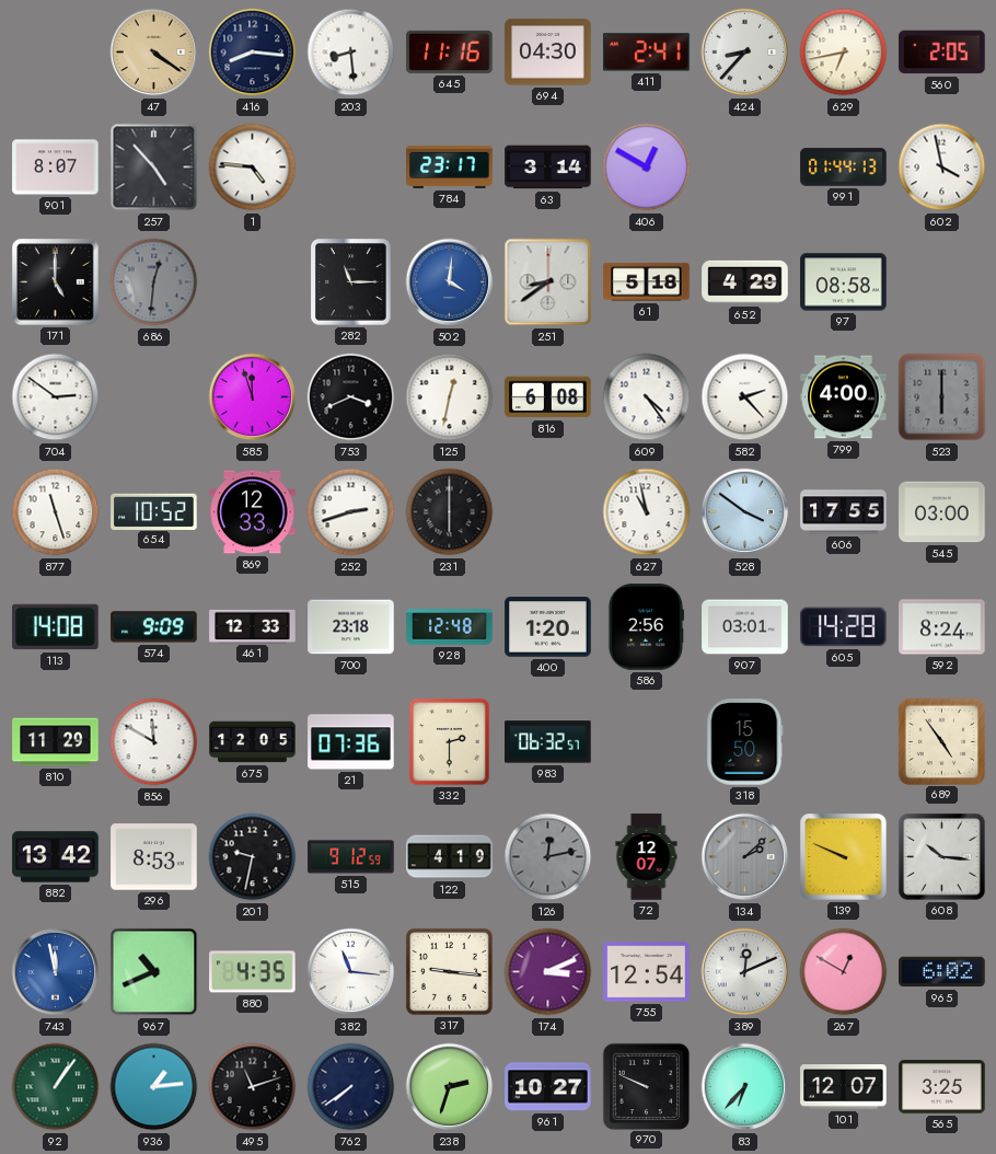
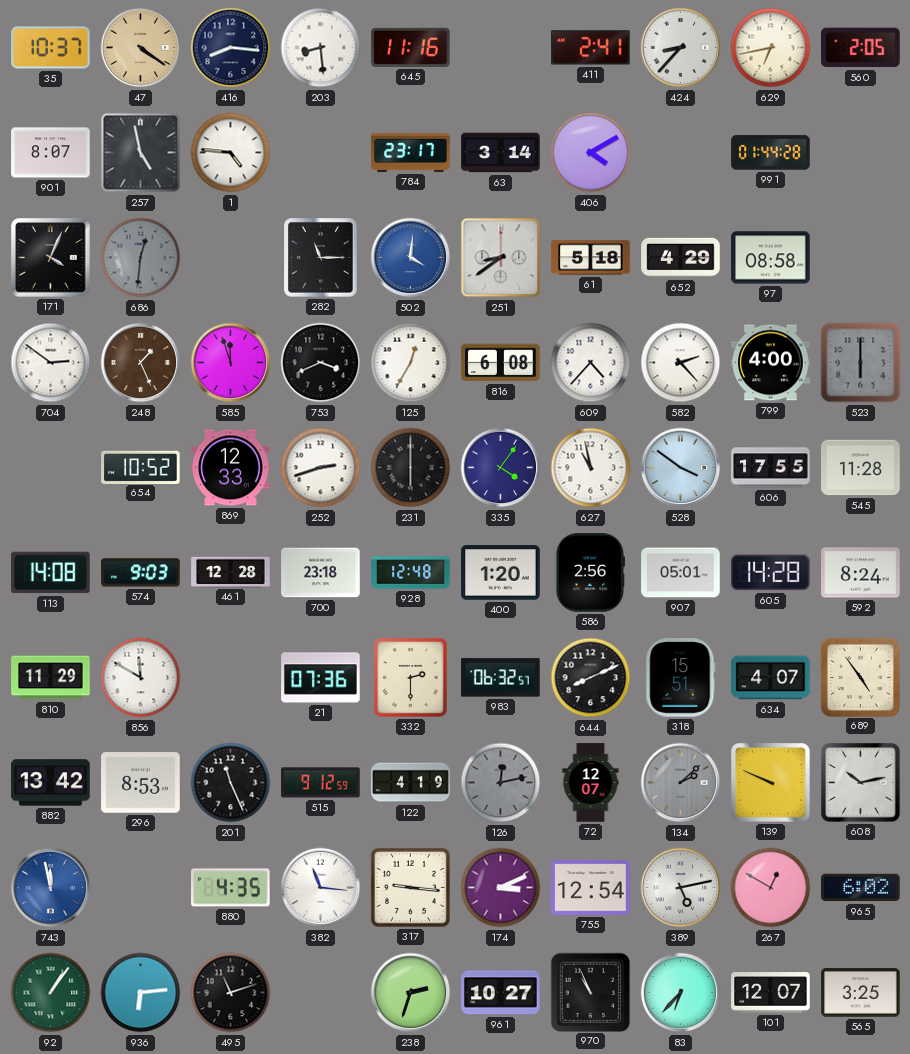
35: none -> 10:37
694: 04:30 -> none
257: 4:53 -> 4:58
406: 12:50 -> 4:10
991: 01:44:13 -> 01:44:28
602: 3:58 -> none
171: 5:00 -> 4:04
248: none -> 1:26
125: 12:32 -> 12:35
609: 4:24 -> 4:37
877: 11:27 -> none
335: none -> 4:06
545: 03:00 -> 11:28
574: 9:09 -> 9:03
461: 12:33 -> 12:28
907: 03:01 -> 05:01
675: 12:05 -> none
644: none -> 8:11
318: 15:50 -> 15:51
634: none -> 4:07
201: 9:32 -> 11:26
608: 10:16 -> 10:13
967: 10:41 -> none
389: 12:11 -> 5:13
936: 1:14 -> 6:14
762: 7:39 -> none
970: 9:49 -> 10:56
